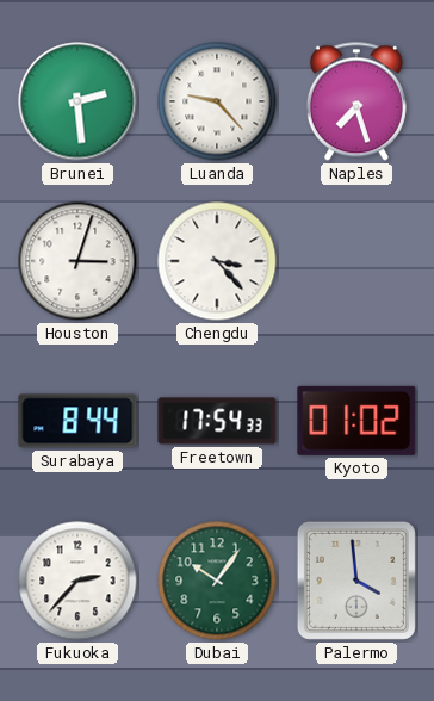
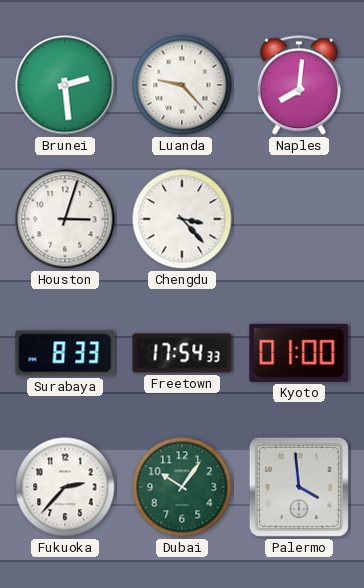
Naples: 7:27 -> 8:01
Surabaya: 8:44 -> 8:33
Kyoto: 01:02 -> 01:00
